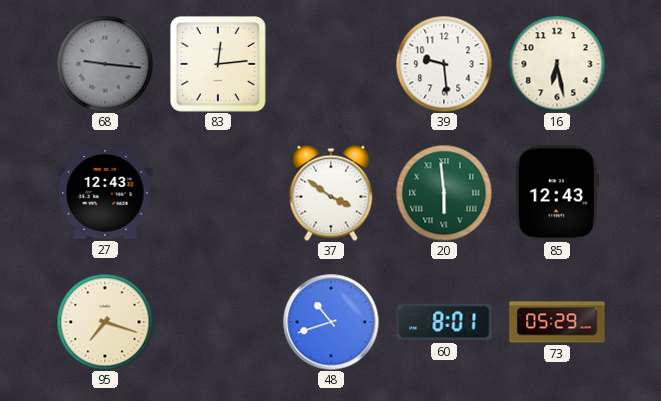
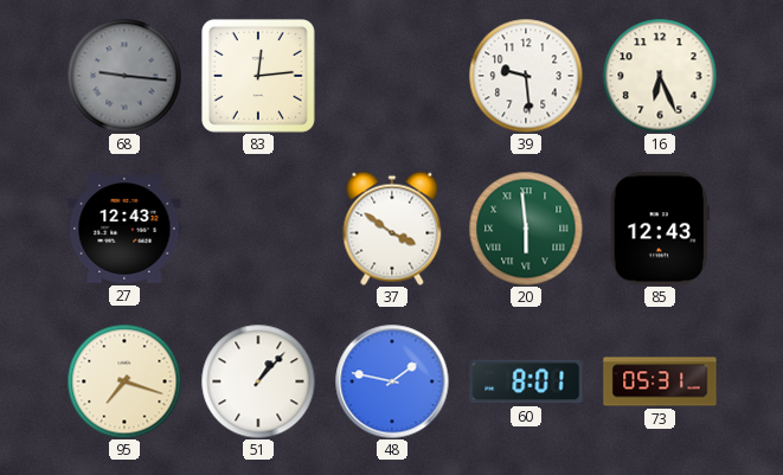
16: 6:28 -> 6:26
51: none -> 1:07
48: 10:42 -> 1:47
73: 05:29 -> 05:31
